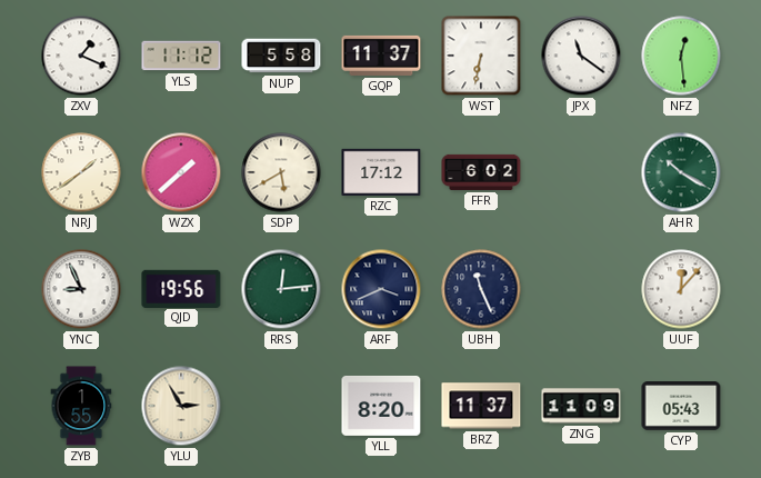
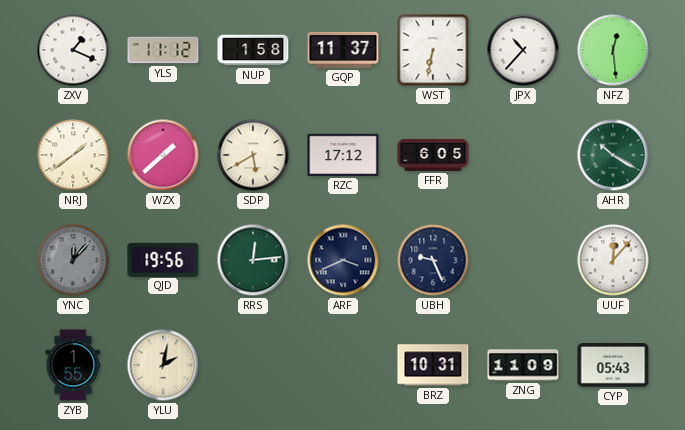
NUP: 5:58 -> 1:58
JPX: 11:21 -> 10:37
FFR: 6:02 -> 6:05
YNC: 8:56 -> 12:07
YNC dial: white -> grey
UBH: 11:26 -> 9:26
YLU: 2:55 -> 2:02
YLL: 8:20 -> none
BRZ: 11:37 -> 10:31
